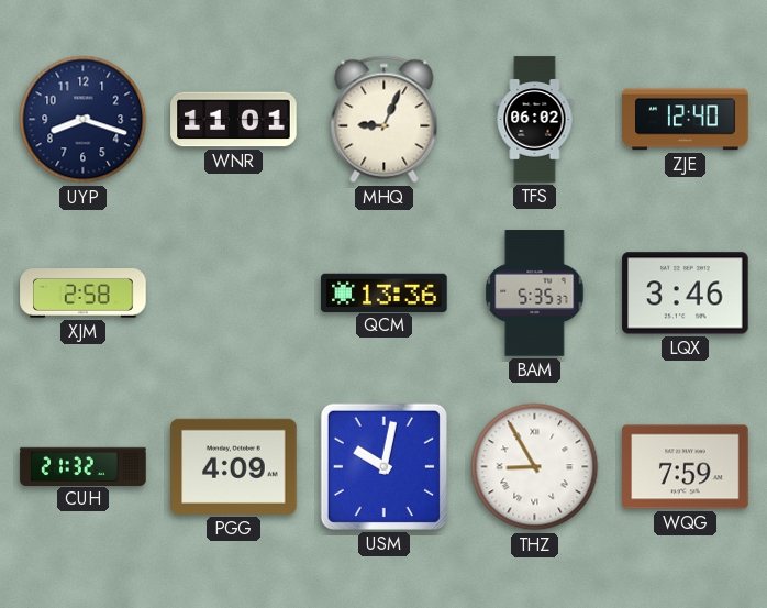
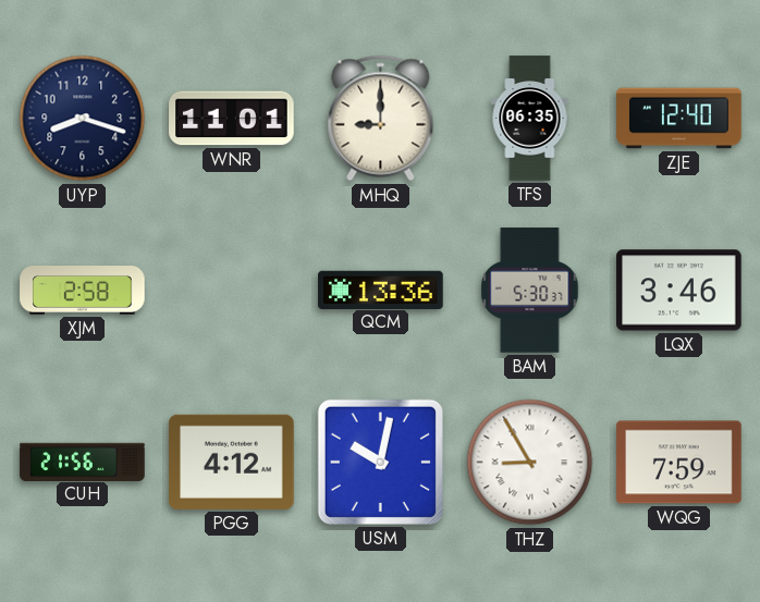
MHQ: 9:04 -> 9:00
TFS: 06:02 -> 06:35
BAM: 5:35 -> 5:30
CUH: 21:32 -> 21:56
PGG: 4:09 -> 4:12
